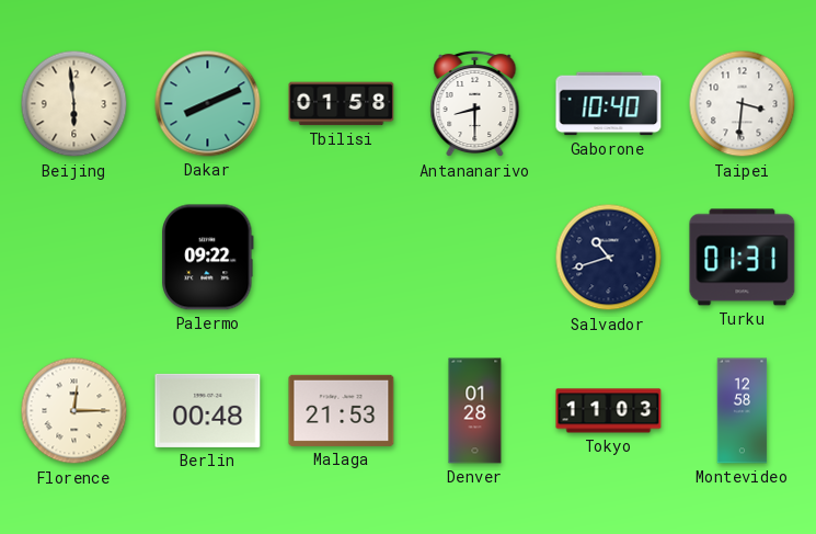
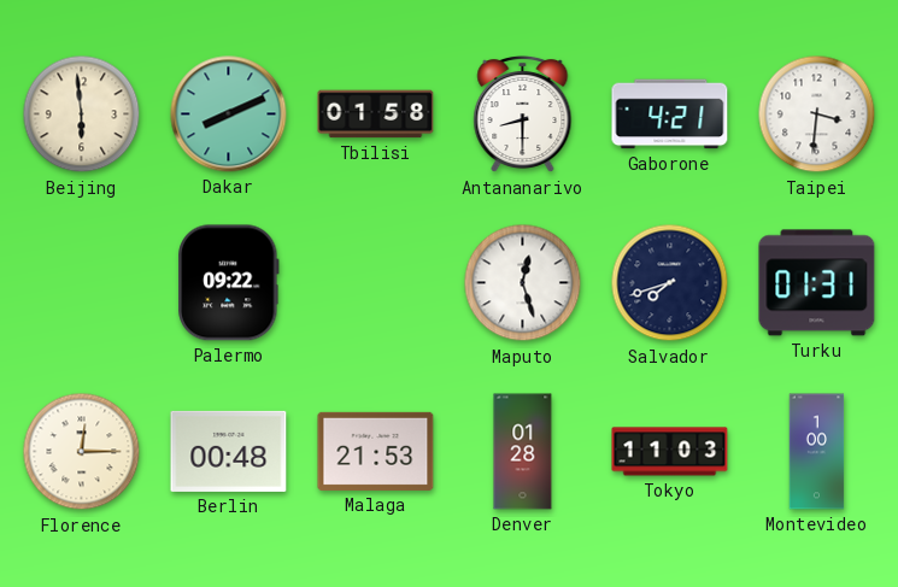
Gaborone: 10:40 -> 4:21
Maputo: none -> 12:27
Salvador: 10:42 -> 7:42
Montevideo: 12:58 -> 1:00
